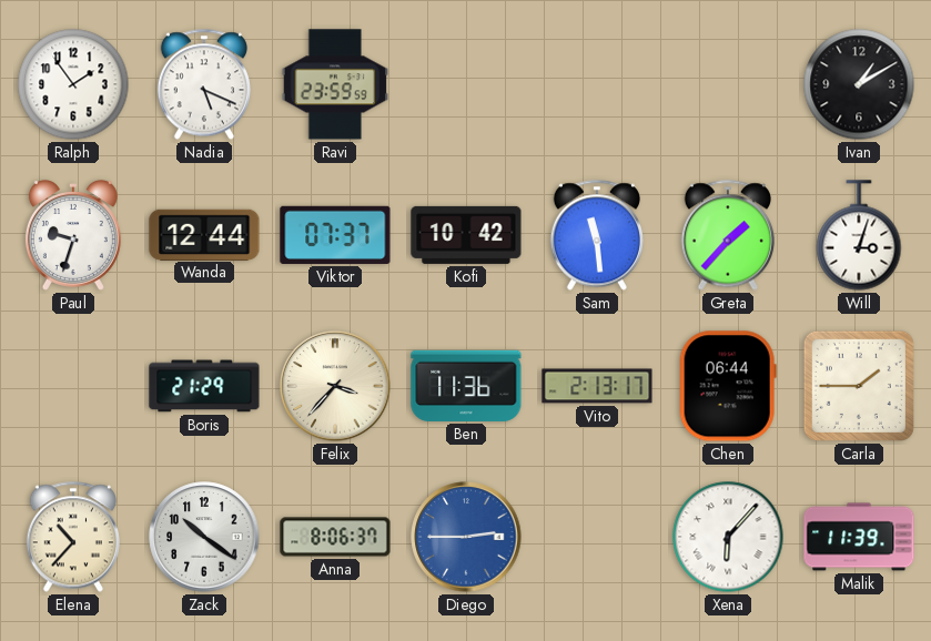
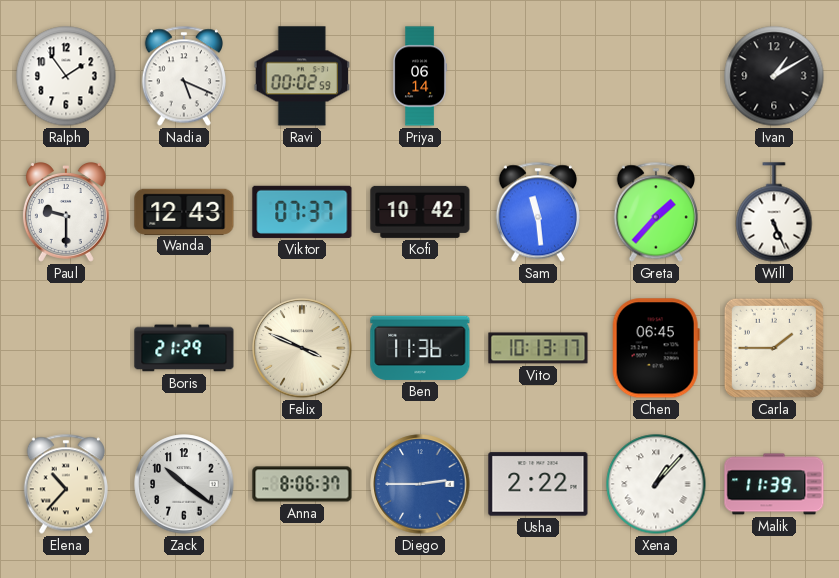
Ravi: 23:59 -> 00:02
Priya: none -> 06:14
Paul: 9:33 -> 9:30
Wanda: 12:44 -> 12:43
Will: 3:03 -> 5:26
Felix: 3:37 -> 3:49
Vito: 2:13 -> 10:13
Chen: 06:44 -> 06:45
Usha: none -> 2:22
Xena: 6:07 -> 1:07
